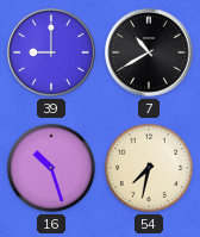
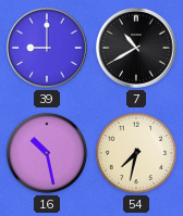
16: 10:27 -> 10:28
